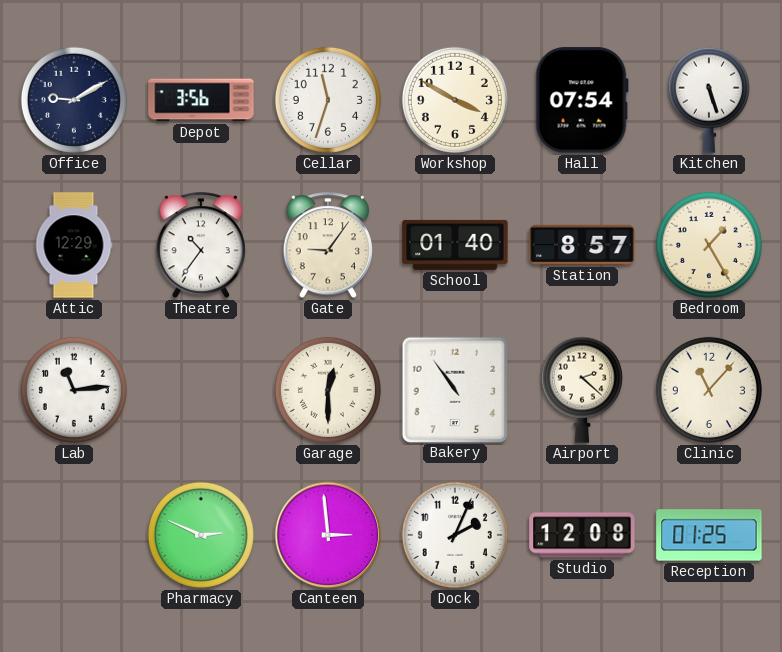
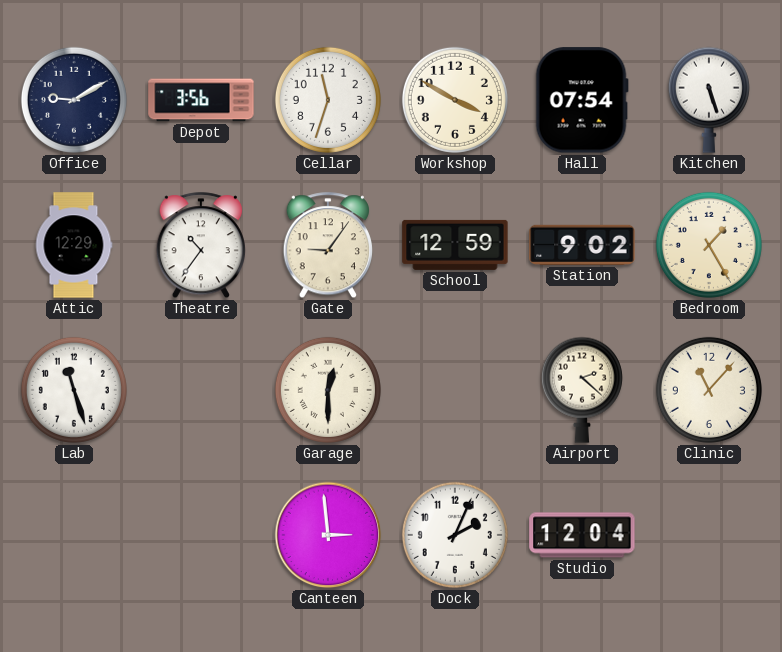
School: 01:40 -> 12:59
Station: 8:57 -> 9:02
Lab: 11:14 -> 11:27
Bakery: 10:54 -> none
Pharmacy: 2:49 -> none
Studio: 12:08 -> 12:04
Reception: 01:25 -> none
